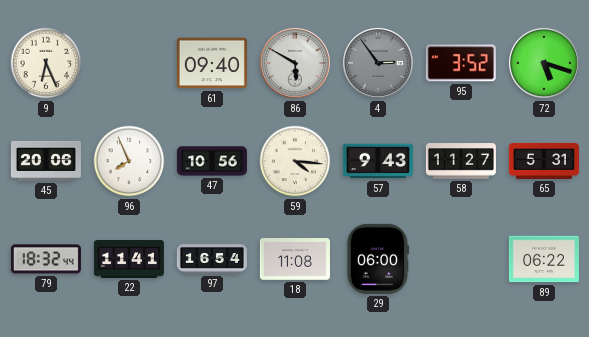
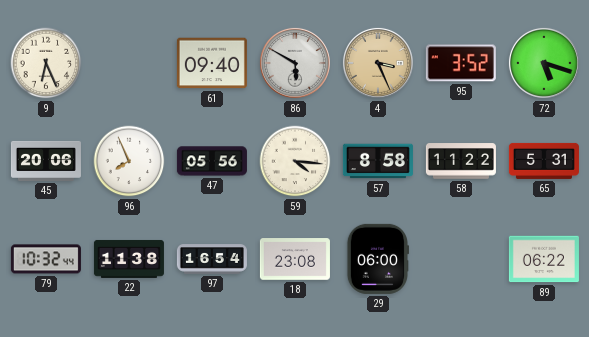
4: 2:54 -> 3:26
4 dial: grey -> champagne
47: 10:56 -> 05:56
57: 9:43 -> 8:58
58: 11:27 -> 11:22
79: 18:32 -> 10:32
22: 11:41 -> 11:38
18: 11:08 -> 23:08
